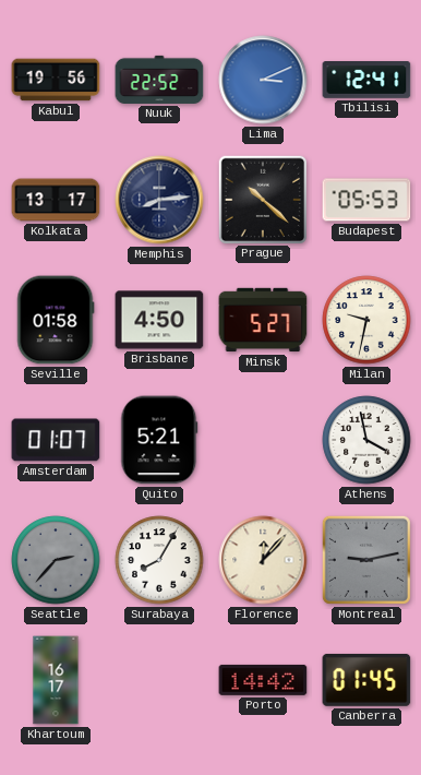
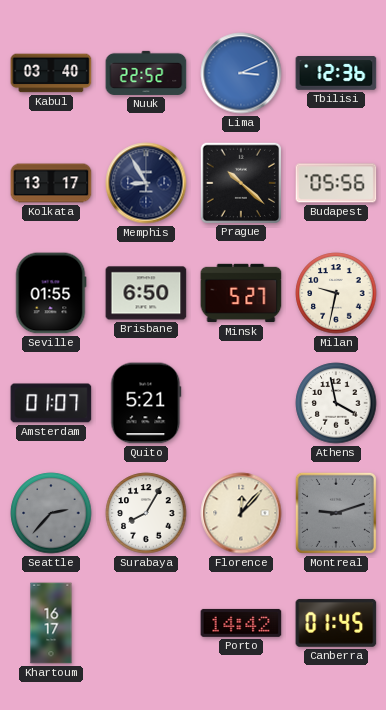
Kabul: 19:56 -> 03:40
Tbilisi: 12:41 -> 12:36
Memphis: 8:14 -> 8:55
Budapest: 05:53 -> 05:56
Seville: 01:58 -> 01:55
Brisbane: 4:50 -> 6:50
Montreal: 9:13 -> 9:12
